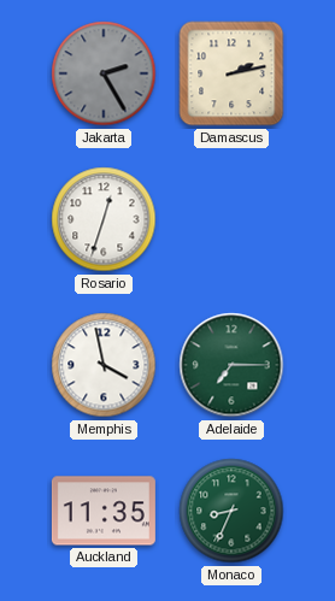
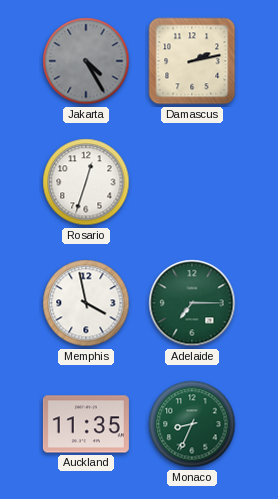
Jakarta: 2:25 -> 4:25
